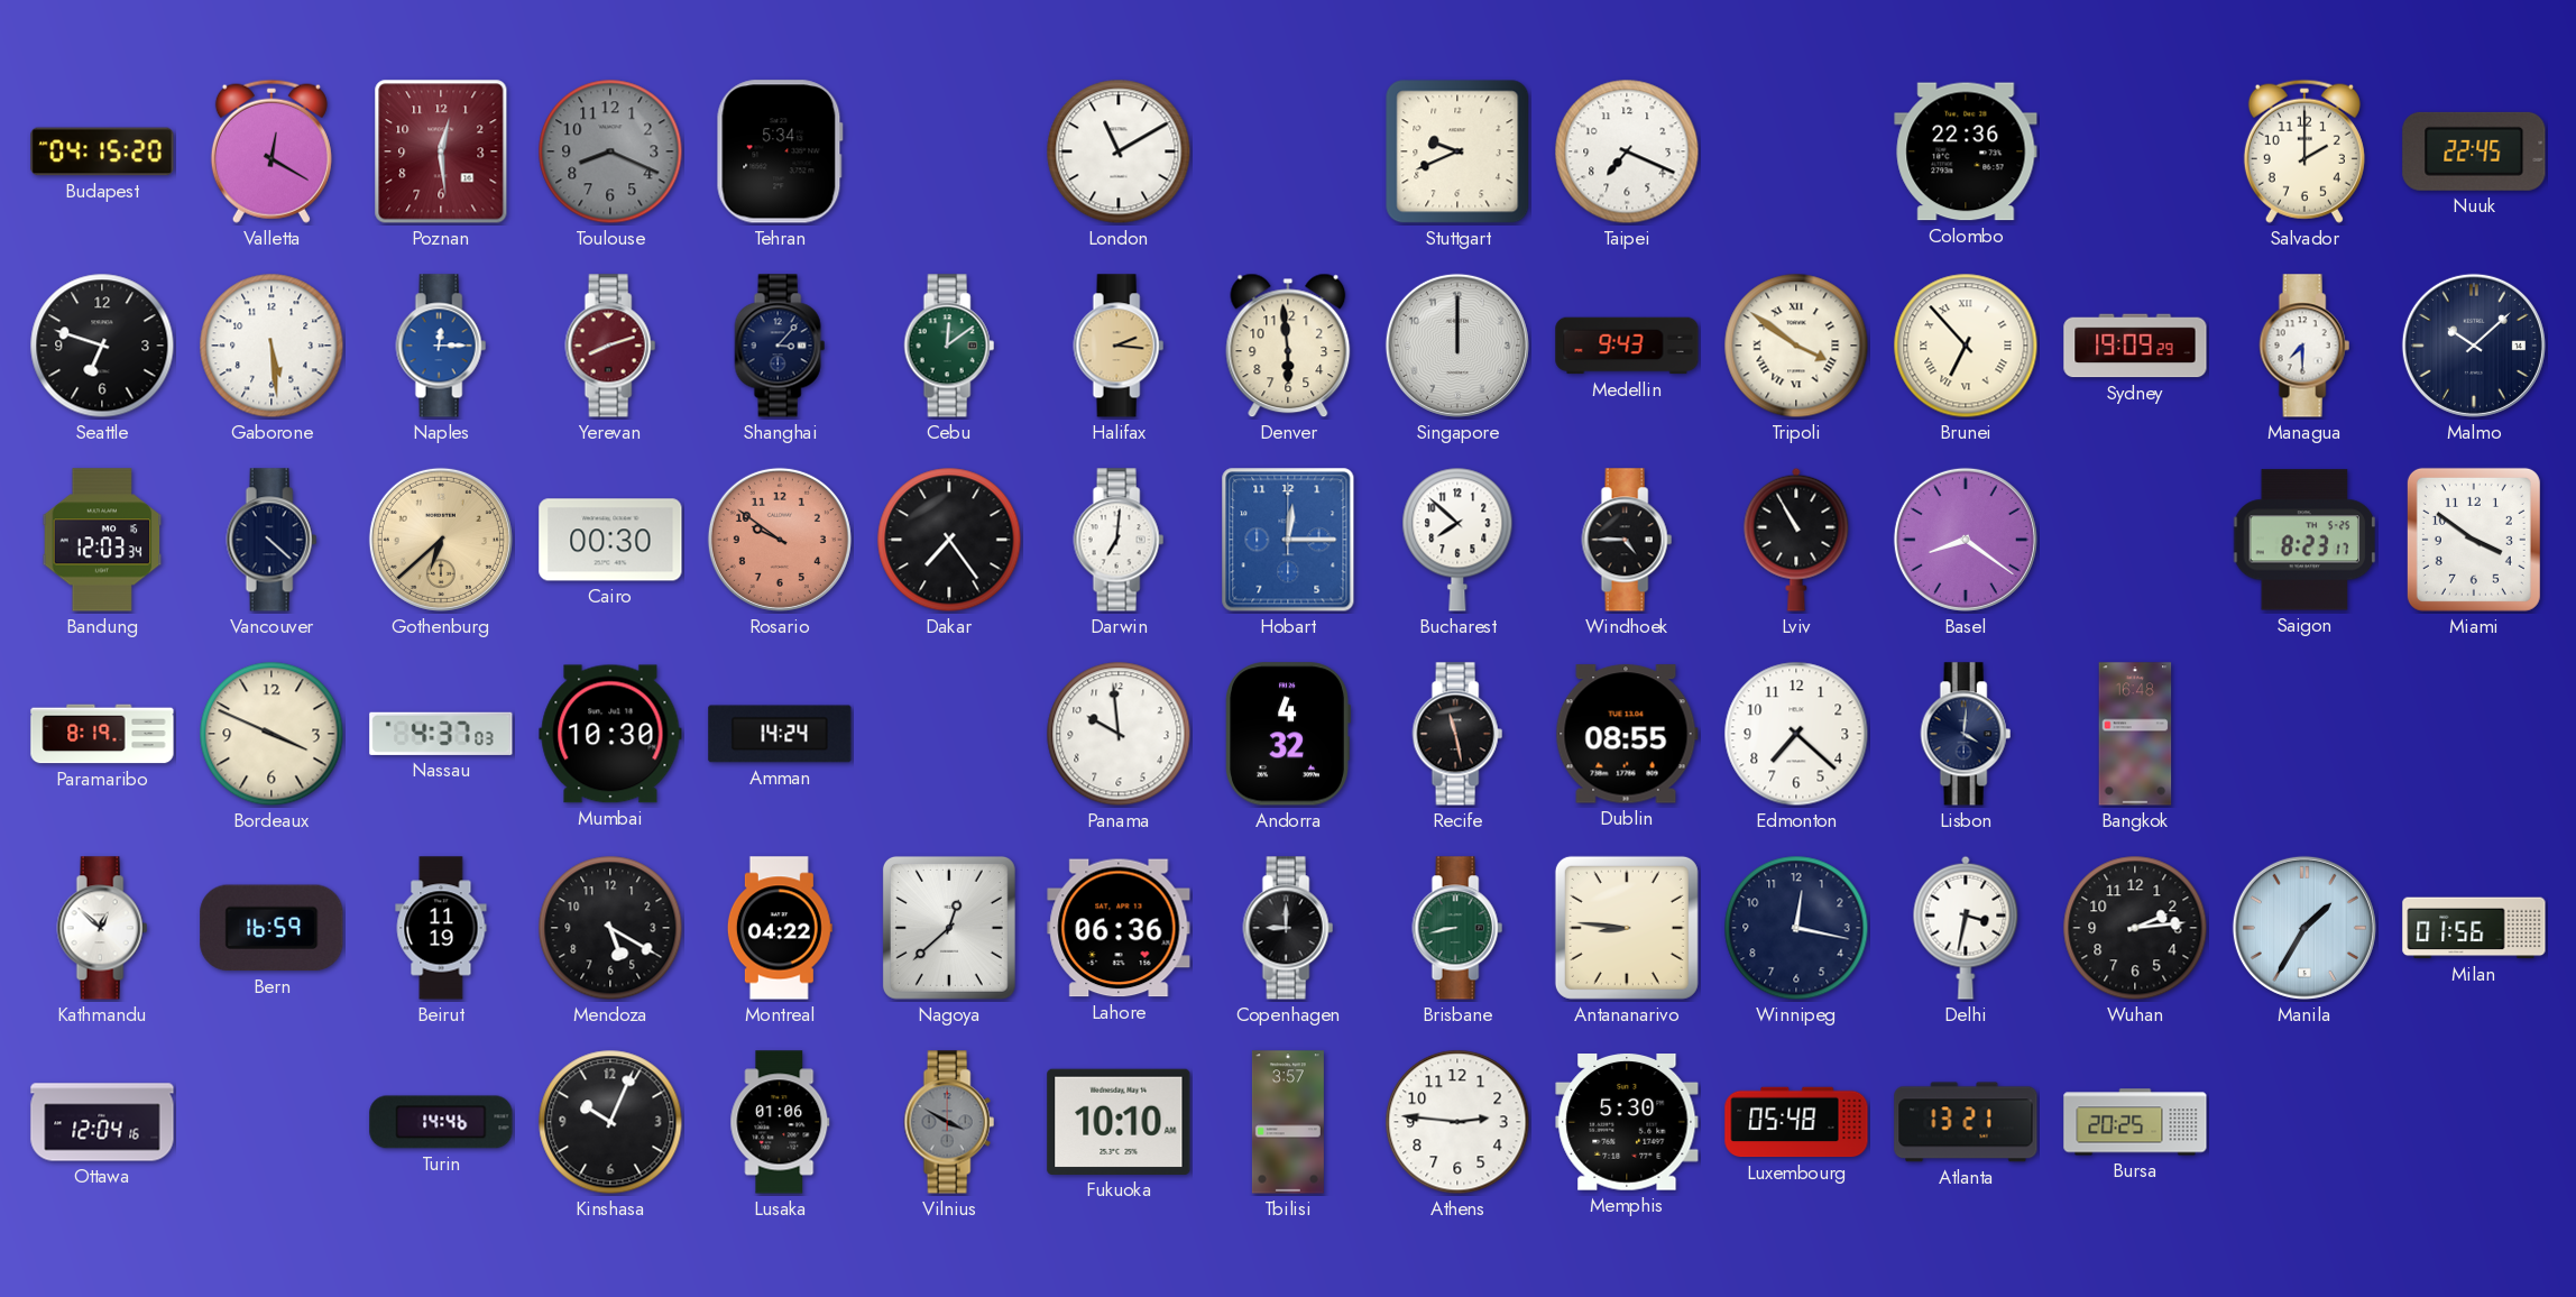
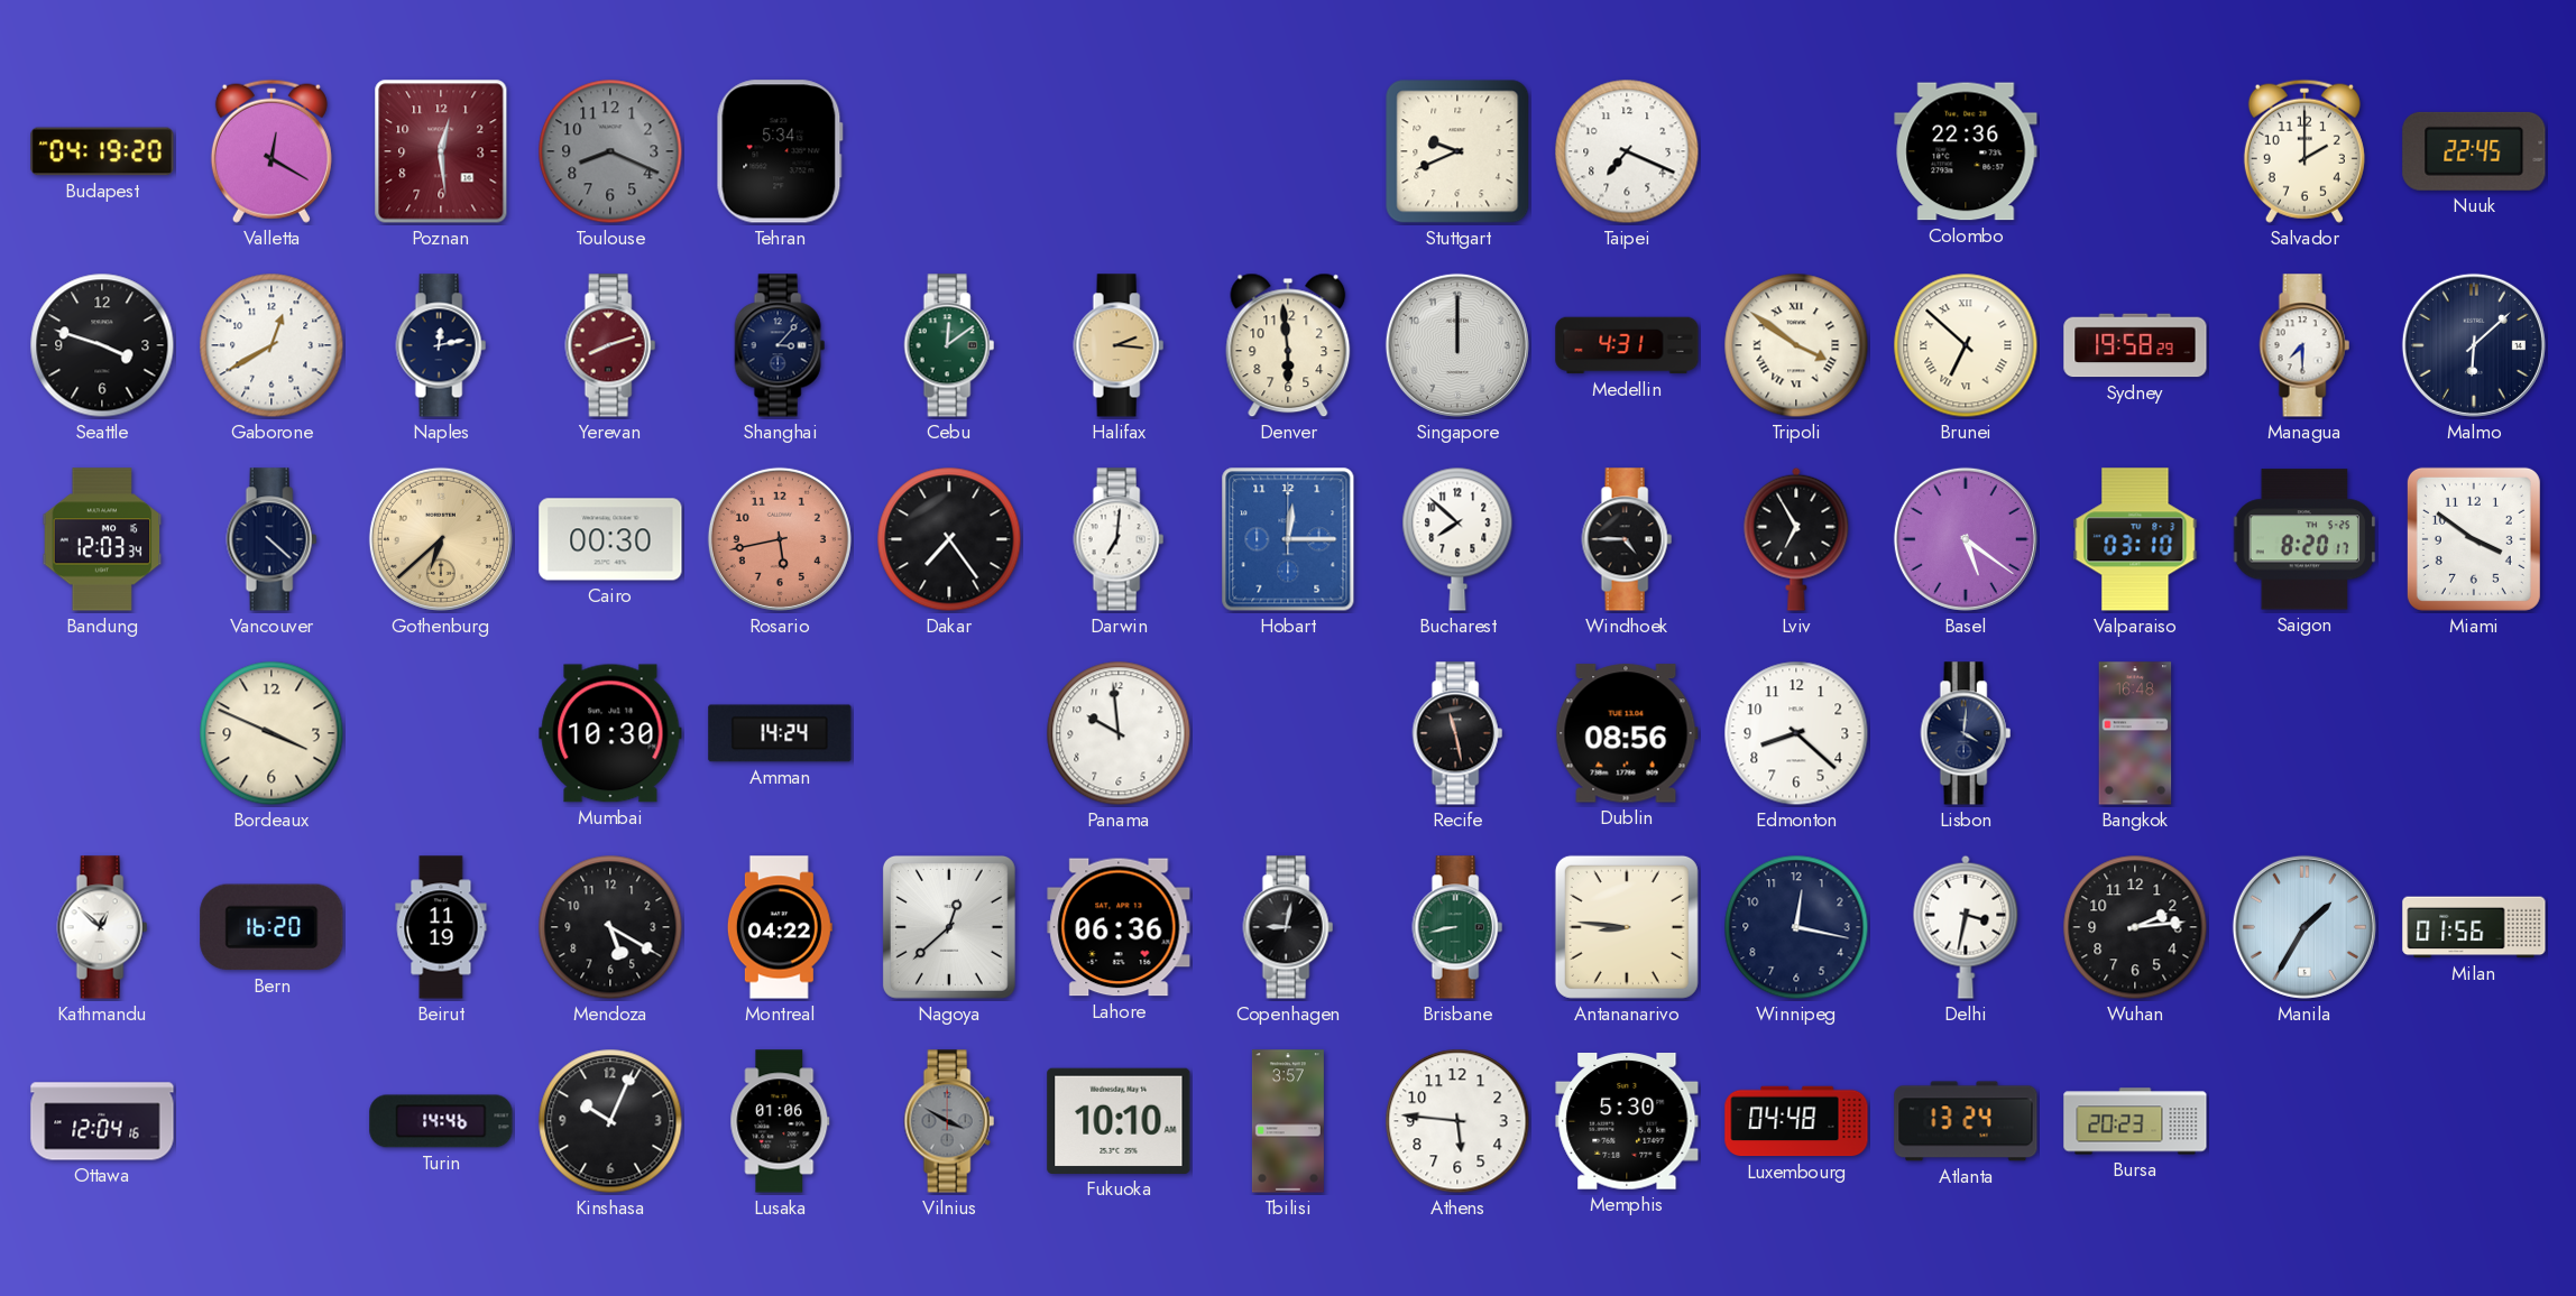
Budapest: 04:15 -> 04:19
London: 11:10 -> none
Seattle: 6:48 -> 3:48
Gaborone: 5:29 -> 12:40
Naples: 12:15 -> 12:13
Naples dial: blue -> navy
Medellin: 9:43 -> 4:31
Brunei: 6:53 -> 6:52
Sydney: 19:09 -> 19:58
Malmo: 10:08 -> 6:08
Rosario: 9:51 -> 5:43
Lviv: 10:55 -> 6:55
Basel: 8:21 -> 5:21
Valparaiso: none -> 03:10
Saigon: 8:23 -> 8:20
Paramaribo: 8:19 -> none
Nassau: 4:37 -> none
Andorra: 4:32 -> none
Dublin: 08:55 -> 08:56
Edmonton: 7:22 -> 8:22
Bern: 16:59 -> 16:20
Copenhagen: 9:00 -> 9:02
Athens: 2:46 -> 5:46
Luxembourg: 05:48 -> 04:48
Atlanta: 13:21 -> 13:24
Bursa: 20:25 -> 20:23
